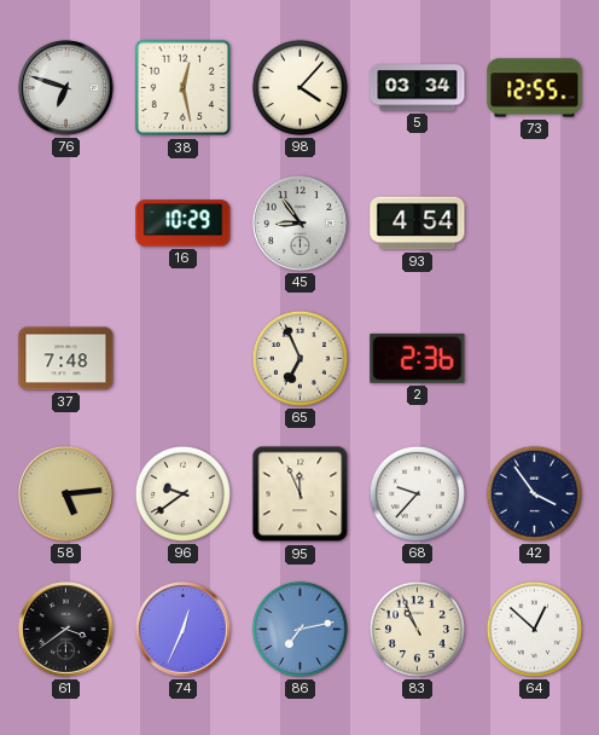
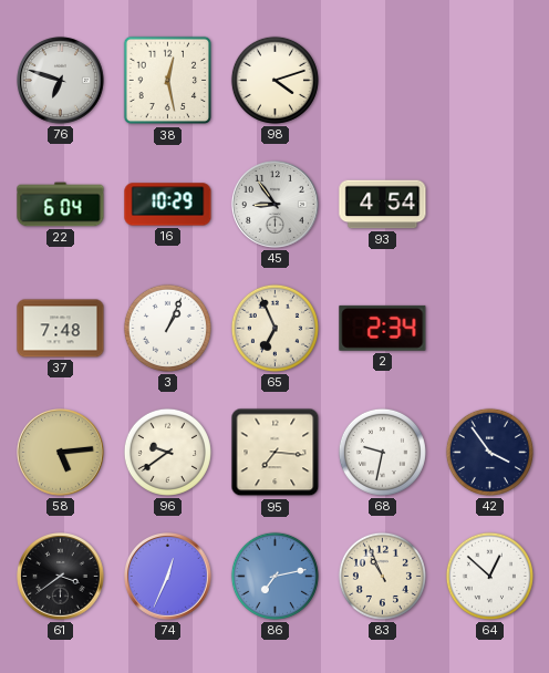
98: 4:07 -> 4:12
5: 03:34 -> none
73: 12:55 -> none
22: none -> 6:04
3: none -> 1:04
2: 2:36 -> 2:34
95: 11:56 -> 7:16
68: 9:37 -> 9:32
